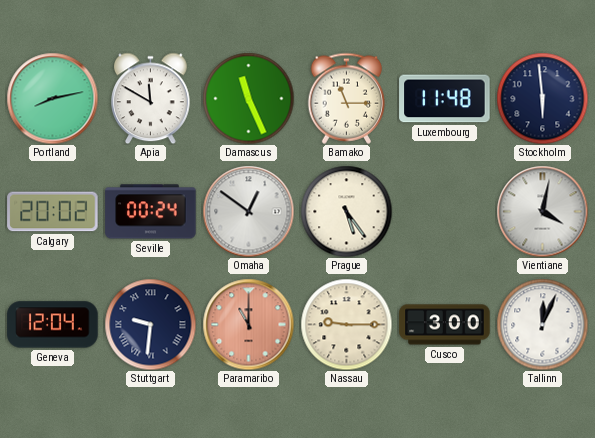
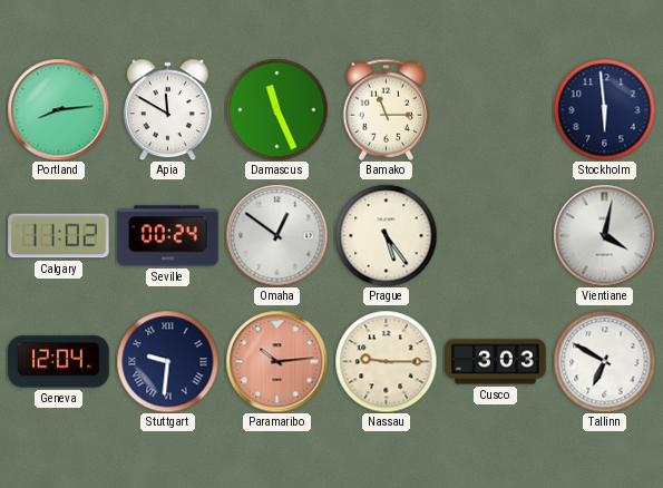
Portland: 8:13 -> 8:14
Luxembourg: 11:48 -> none
Calgary: 20:02 -> 11:02
Paramaribo: 11:00 -> 10:14
Cusco: 3:00 -> 3:03
Tallinn: 12:04 -> 6:50
